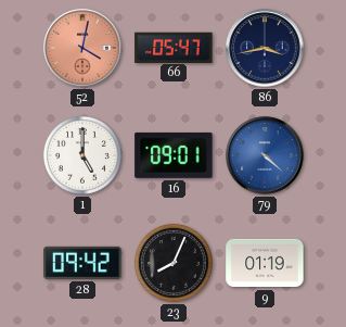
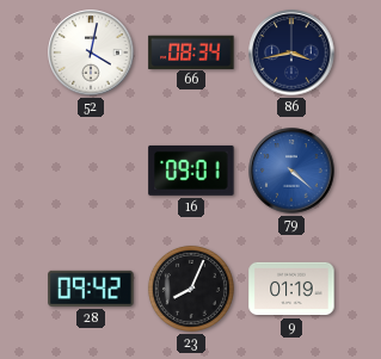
52 dial: salmon -> white
66: 05:47 -> 08:34
1: 5:00 -> none
